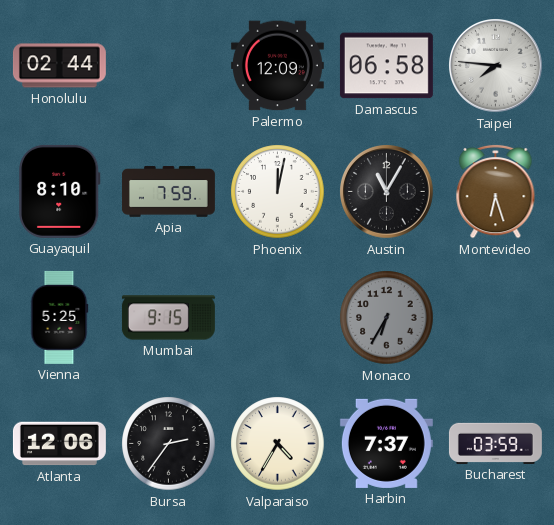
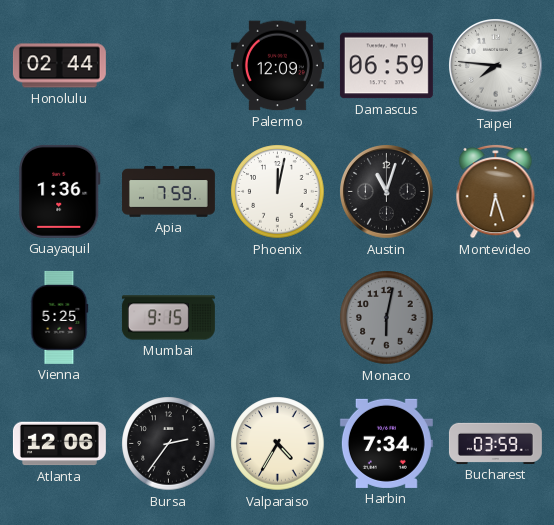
Damascus: 06:58 -> 06:59
Guayaquil: 8:10 -> 1:36
Austin: 11:05 -> 11:03
Monaco: 6:35 -> 6:02
Harbin: 7:37 -> 7:34
